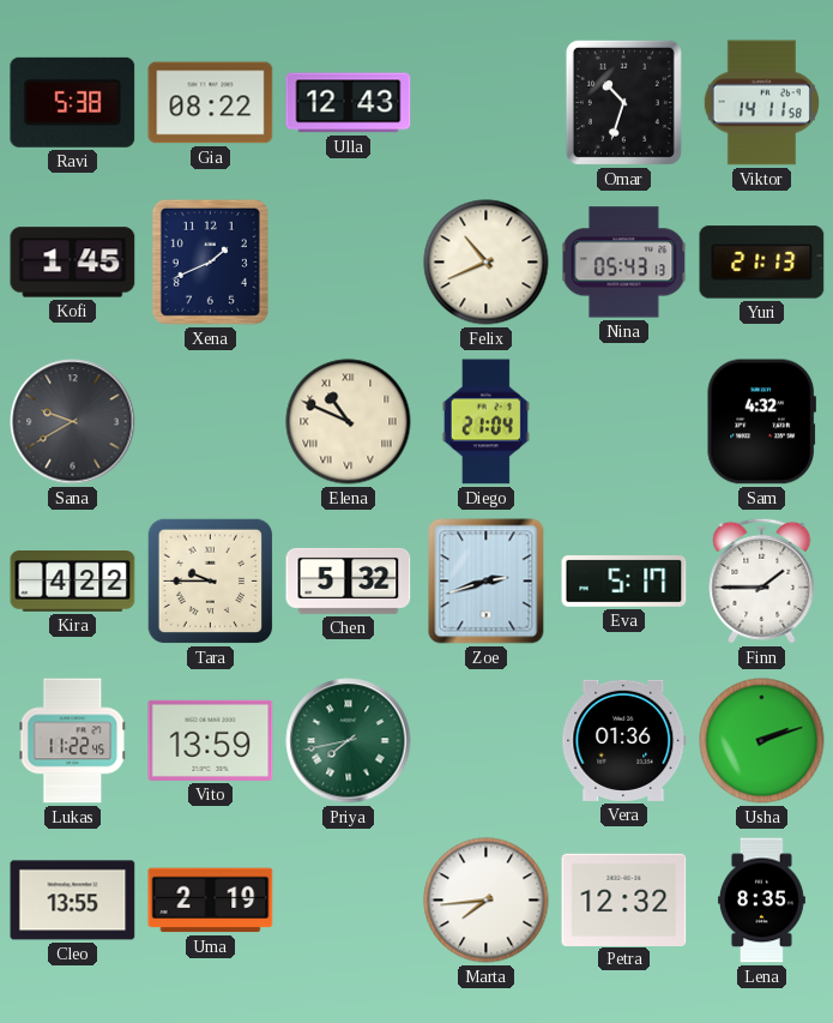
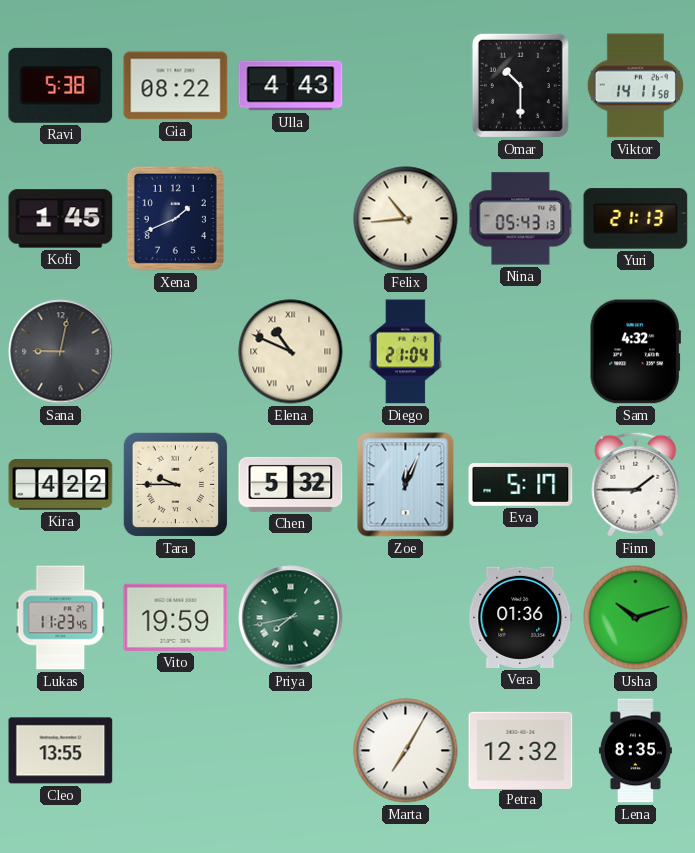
Ulla: 12:43 -> 4:43
Omar: 10:33 -> 10:30
Felix: 10:41 -> 10:44
Sana: 9:40 -> 9:02
Zoe: 2:42 -> 12:04
Lukas: 11:22 -> 11:23
Vito: 13:59 -> 19:59
Usha: 2:12 -> 10:12
Uma: 2:19 -> none
Marta: 7:44 -> 7:05
